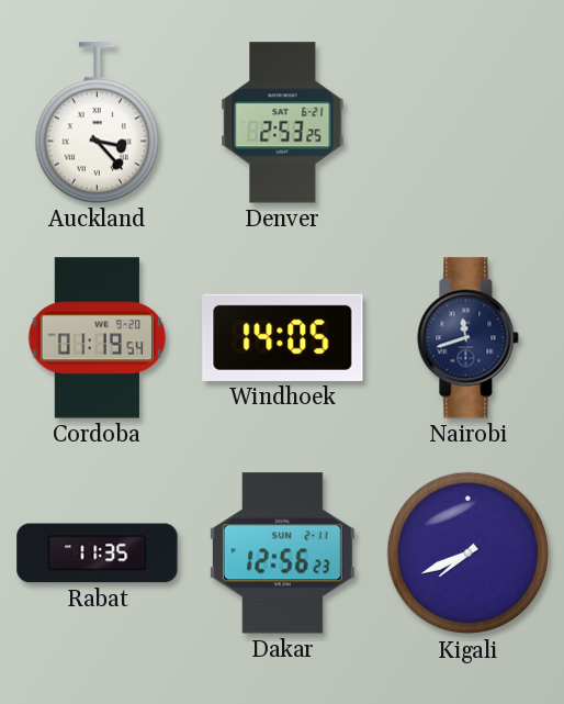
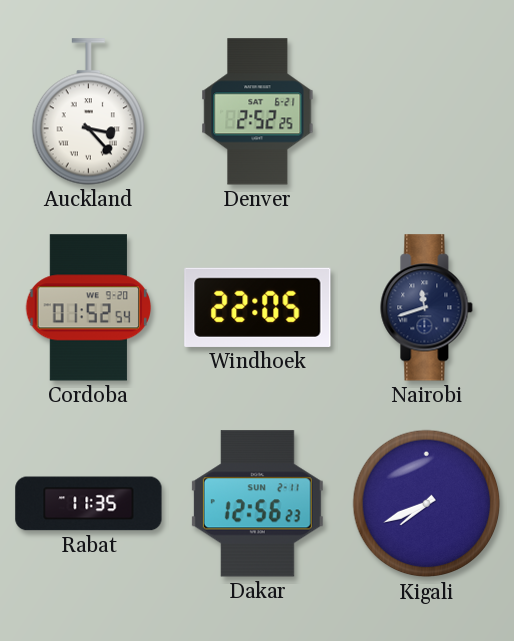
Denver: 2:53 -> 2:52
Cordoba: 01:19 -> 01:52
Windhoek: 14:05 -> 22:05
